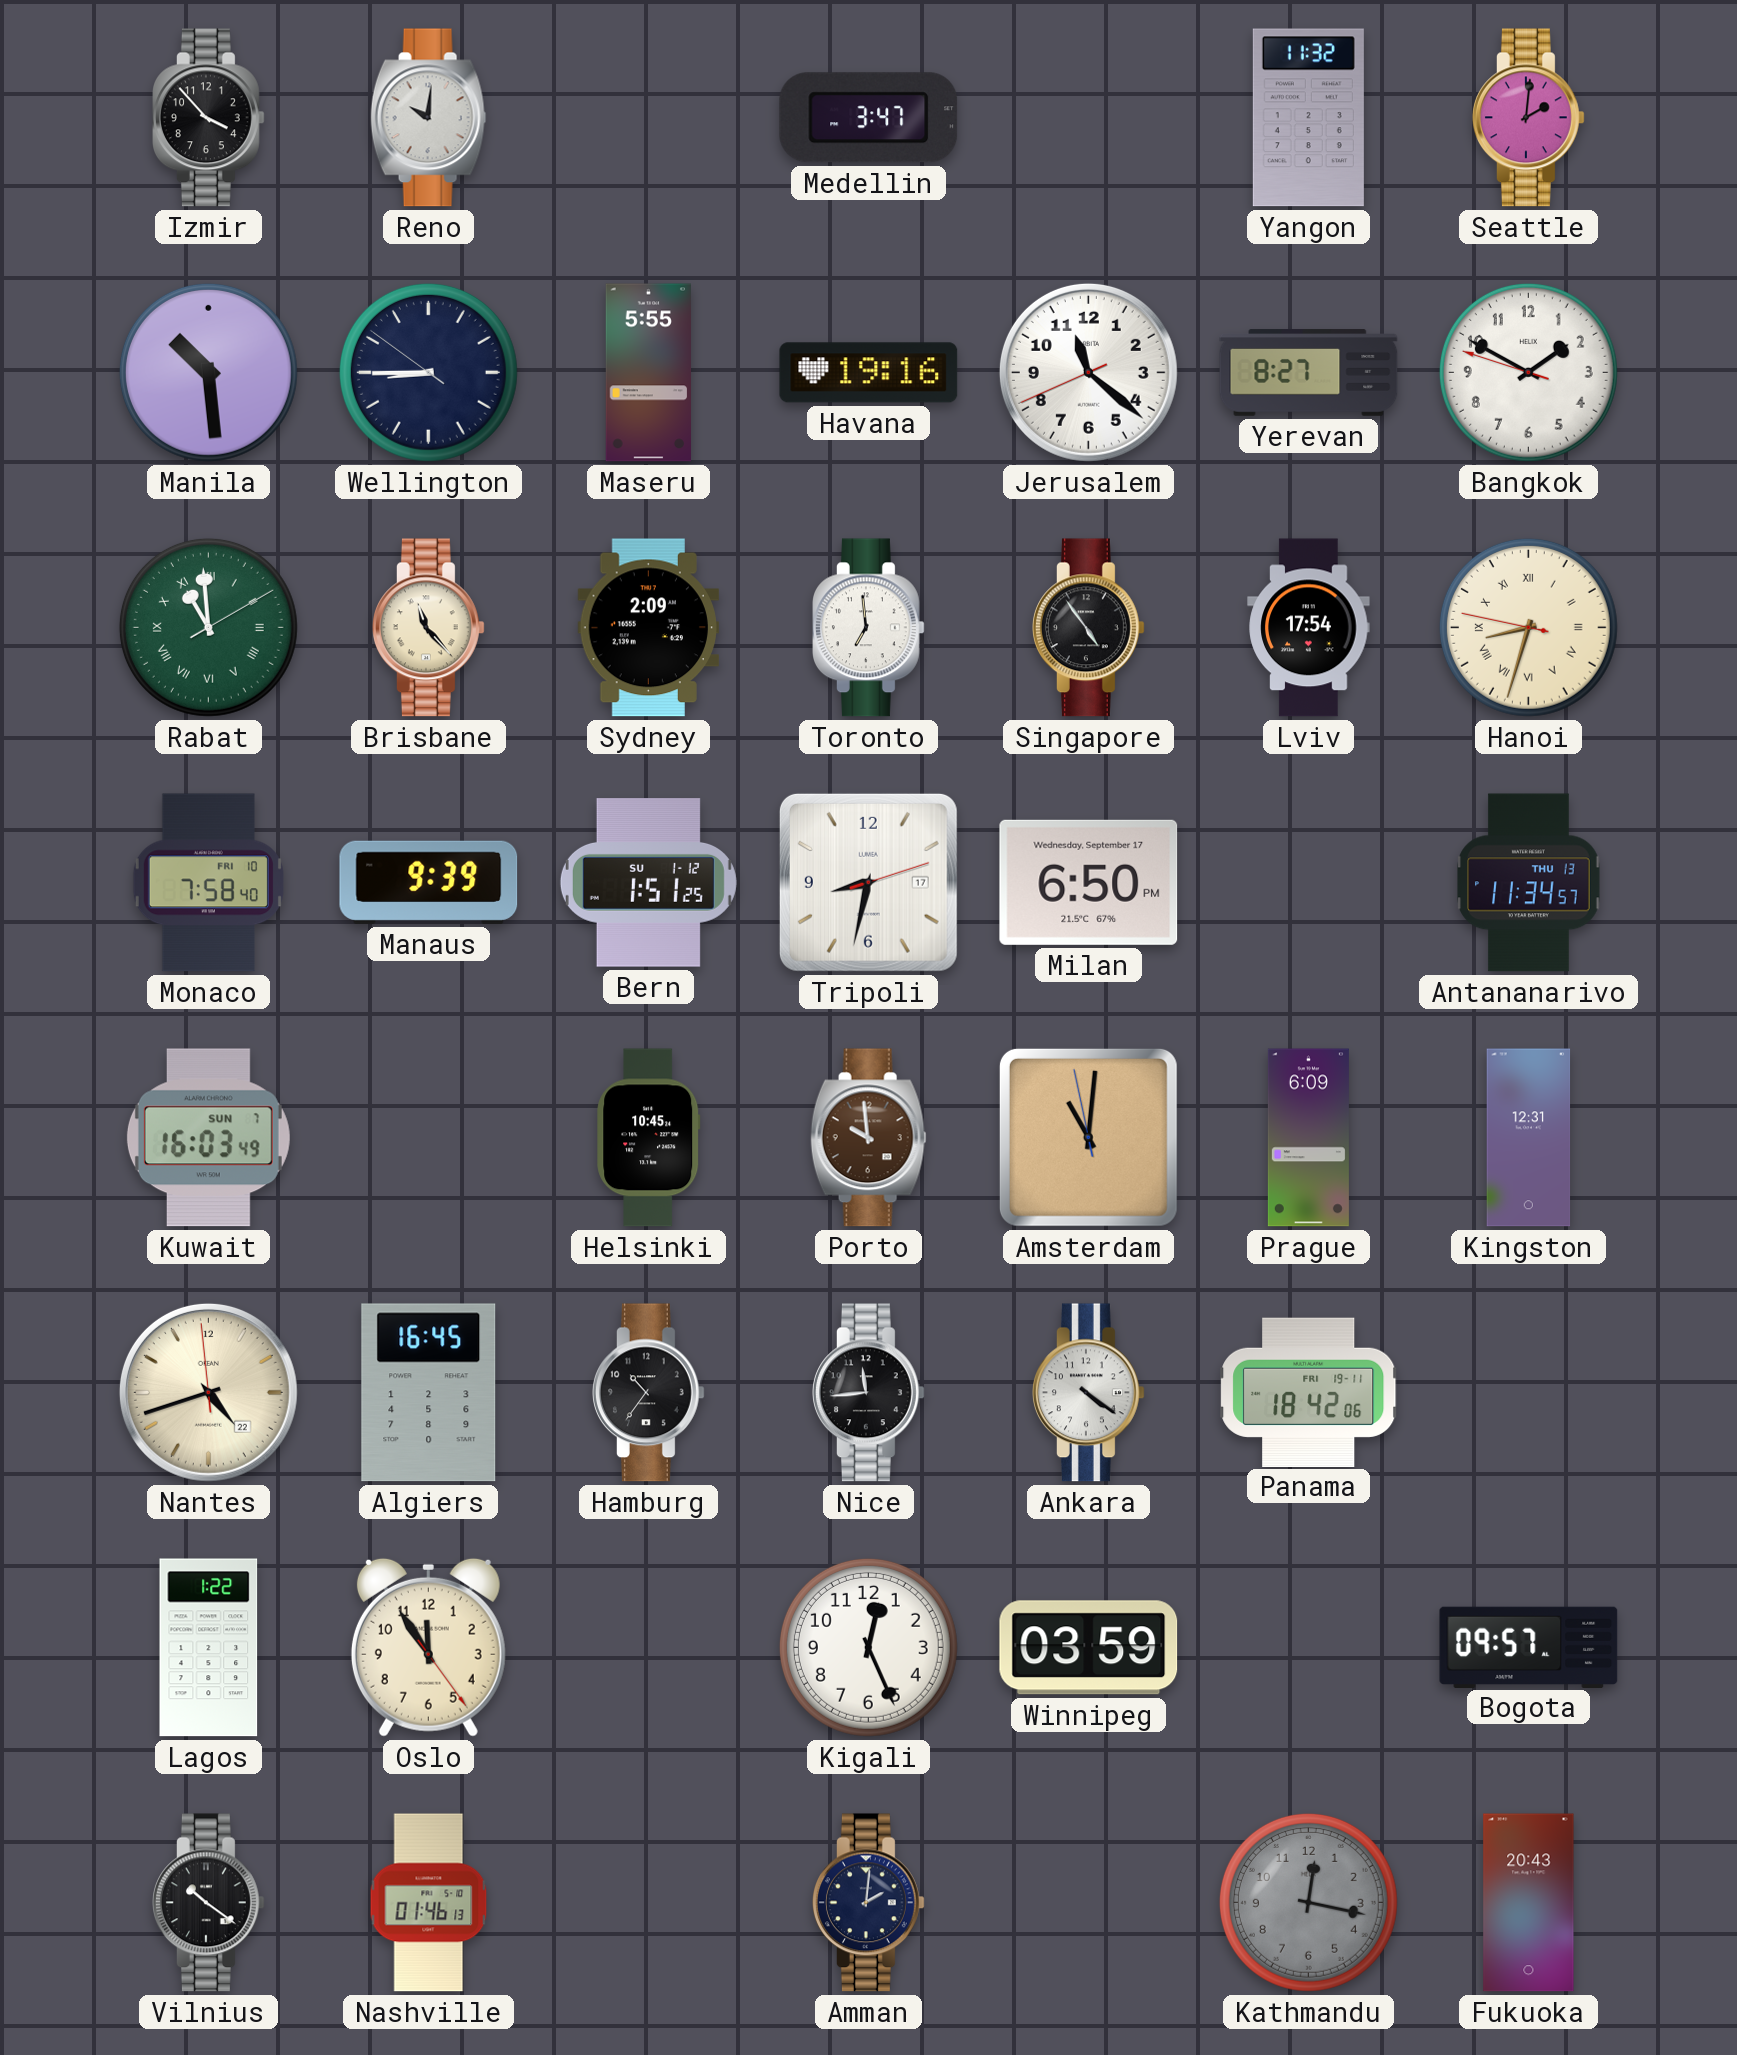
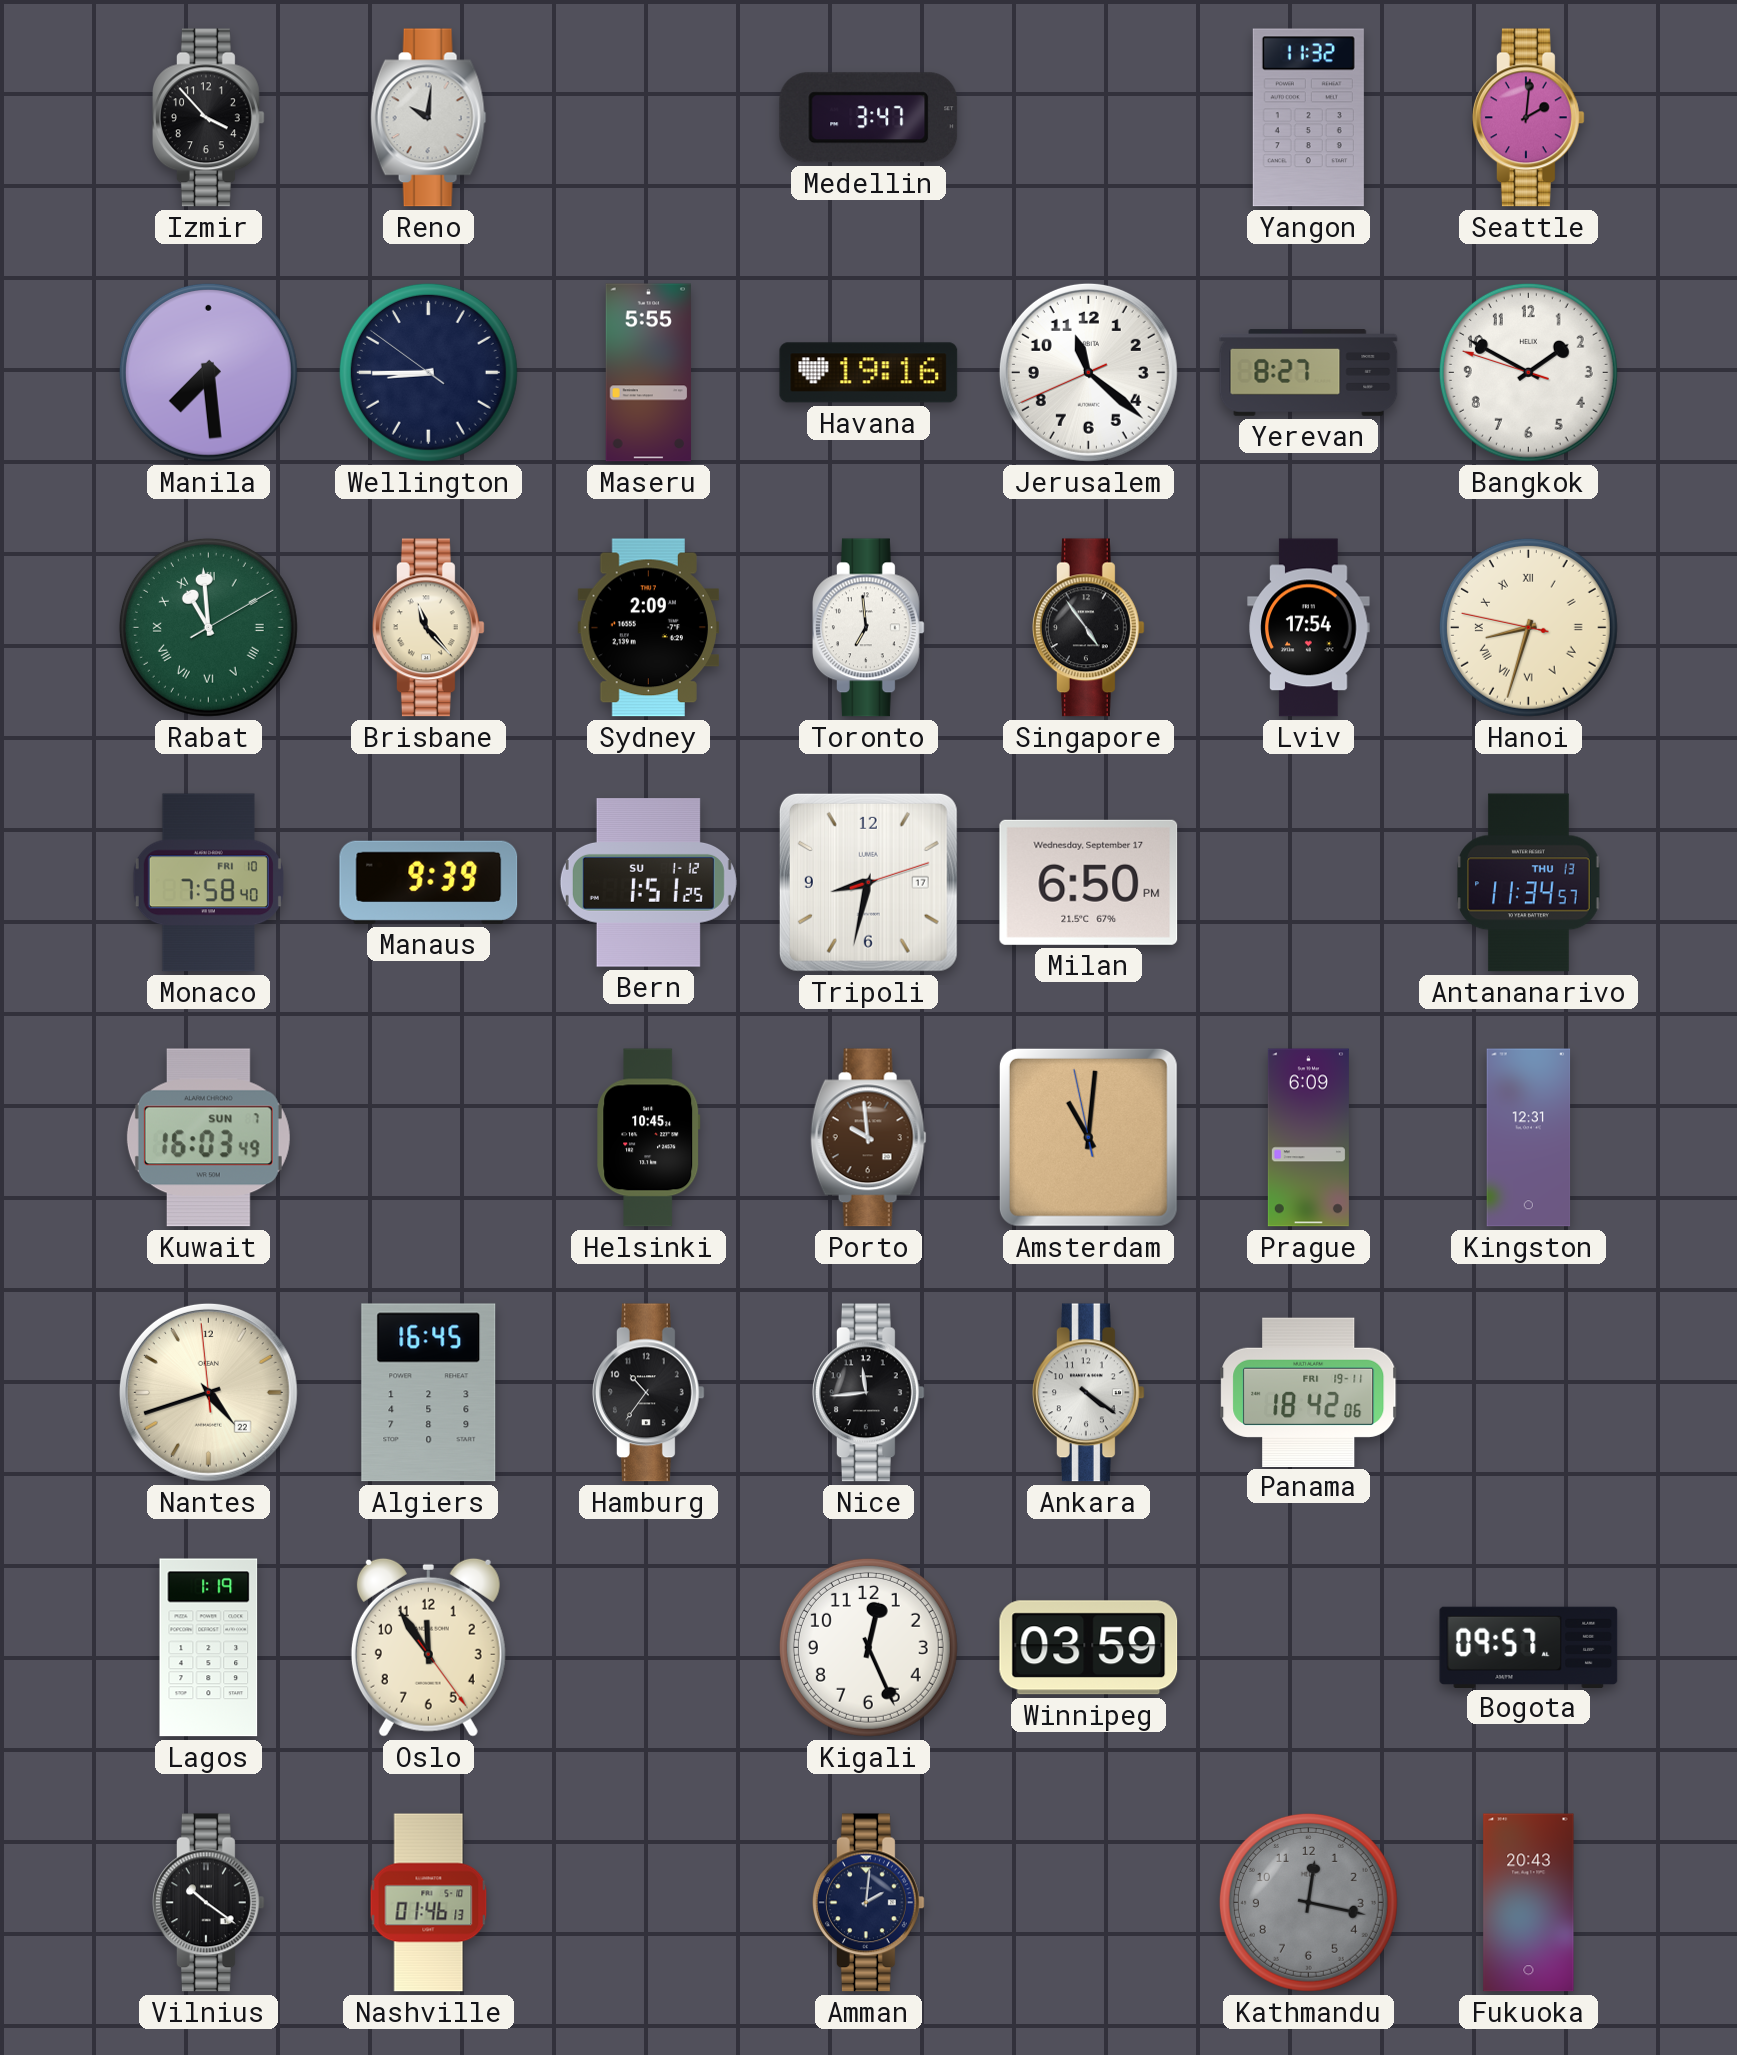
Manila: 10:29 -> 7:29
Lagos: 1:22 -> 1:19
